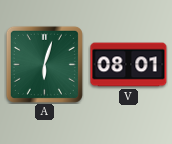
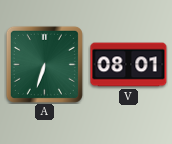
A: 6:03 -> 6:33
